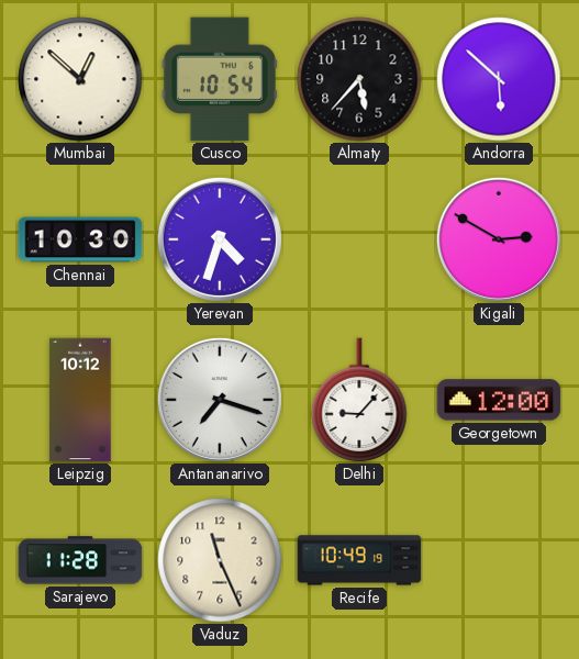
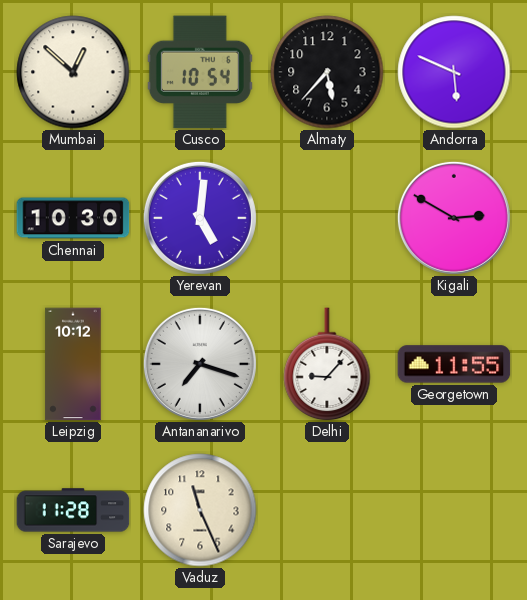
Andorra: 5:52 -> 5:49
Yerevan: 4:33 -> 5:01
Georgetown: 12:00 -> 11:55
Recife: 10:49 -> none
